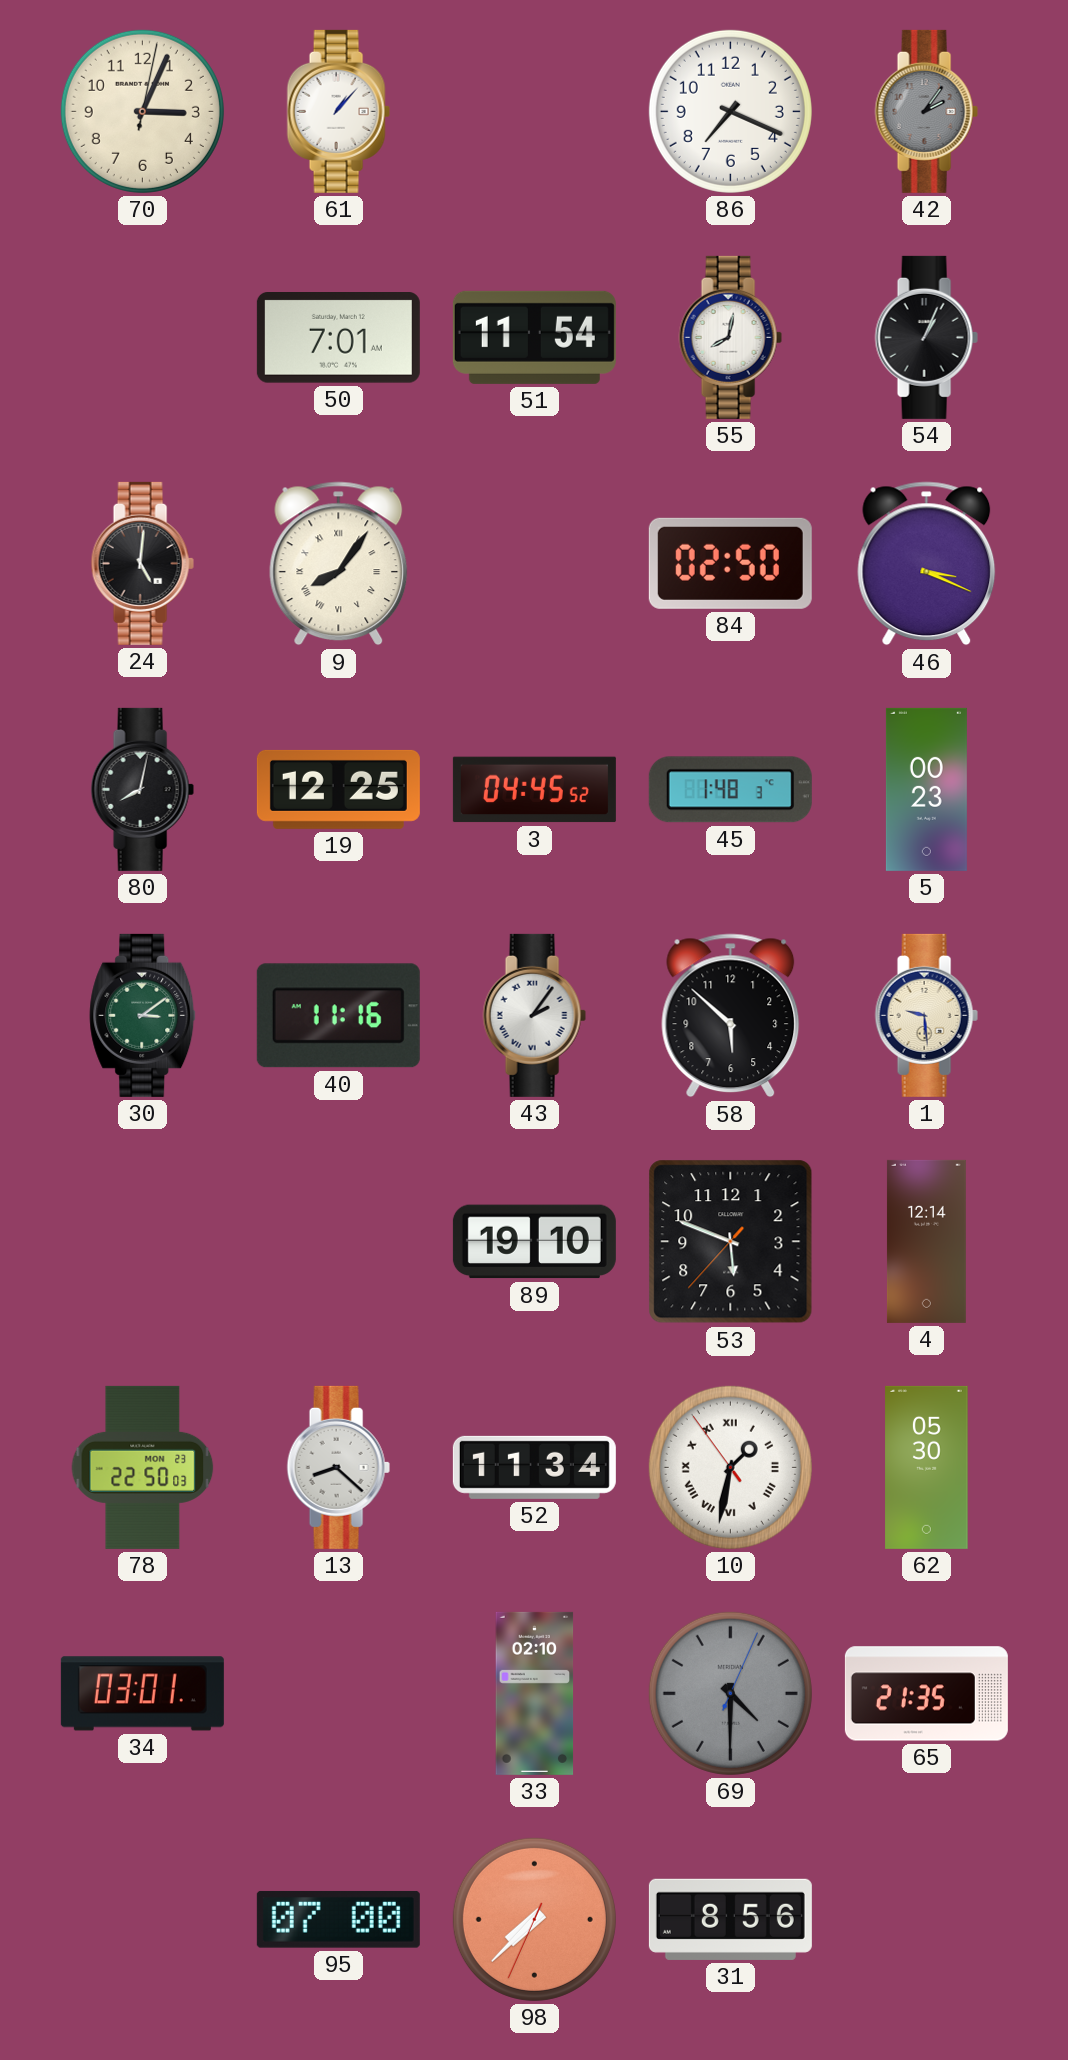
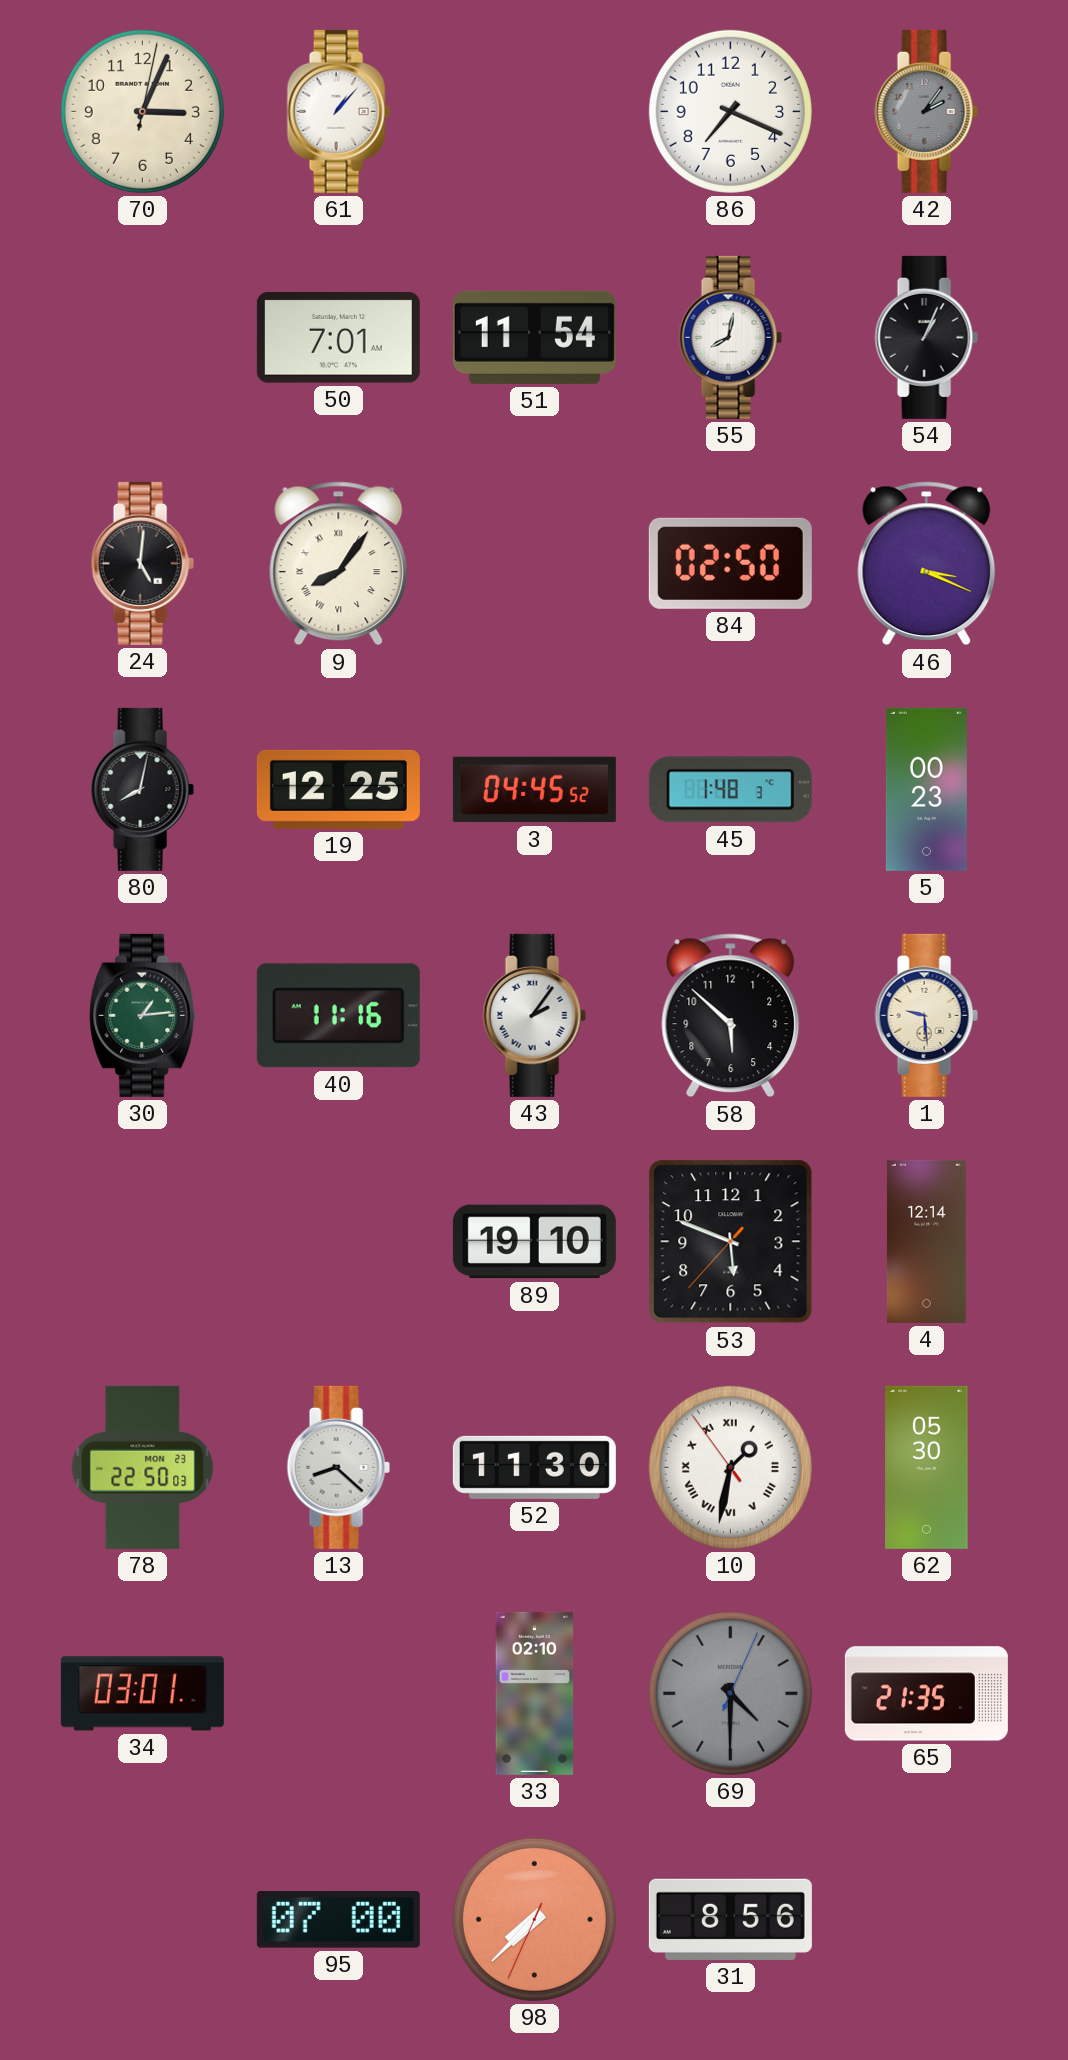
30: 3:09 -> 1:14
52: 11:34 -> 11:30
